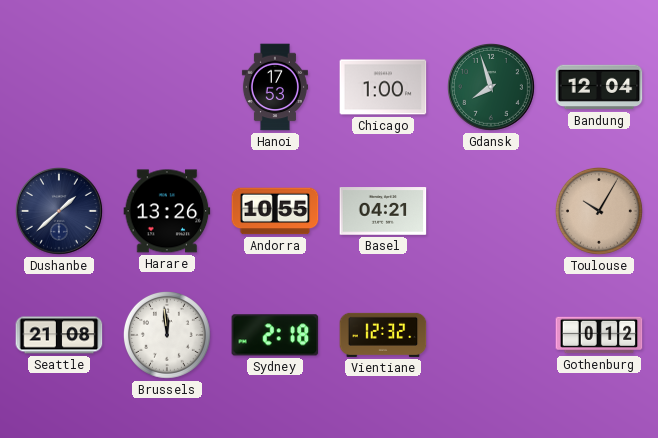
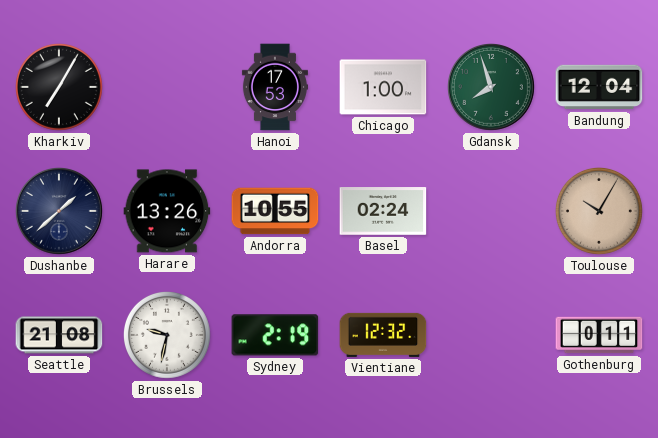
Kharkiv: none -> 7:05
Basel: 04:21 -> 02:24
Brussels: 11:59 -> 9:32
Sydney: 2:18 -> 2:19
Gothenburg: 0:12 -> 0:11
